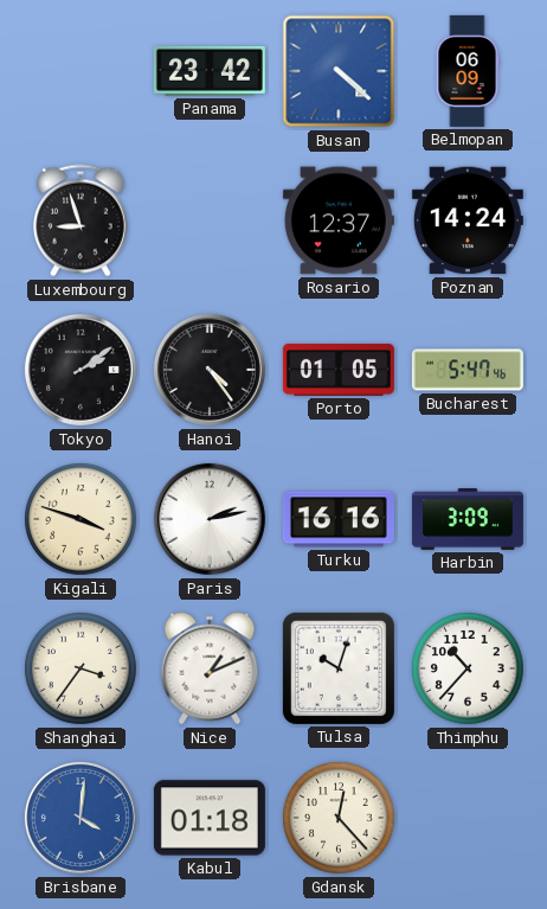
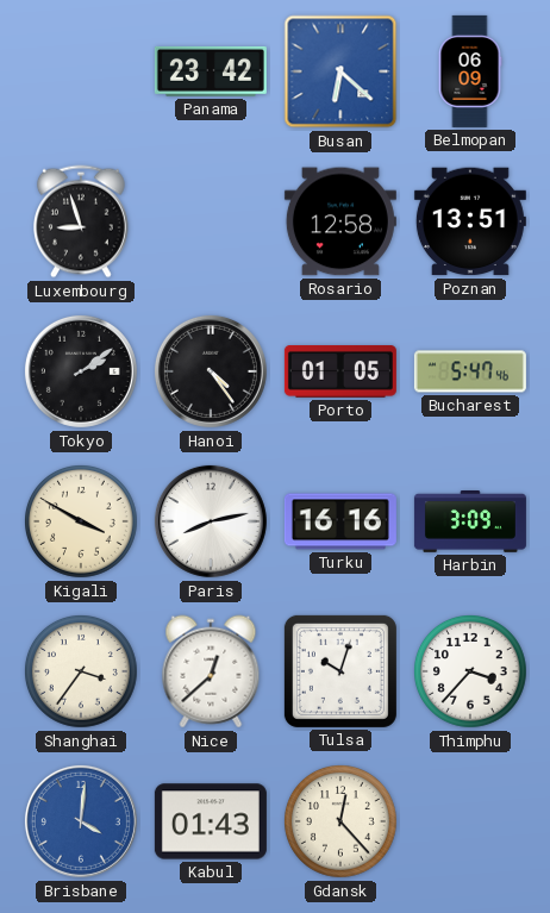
Busan: 4:22 -> 6:22
Rosario: 12:37 -> 12:58
Poznan: 14:24 -> 13:51
Kigali: 3:48 -> 3:50
Paris: 2:13 -> 8:13
Nice: 1:11 -> 12:38
Thimphu: 10:37 -> 3:37
Kabul: 01:18 -> 01:43
